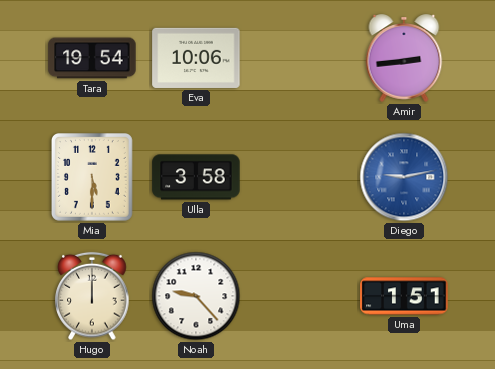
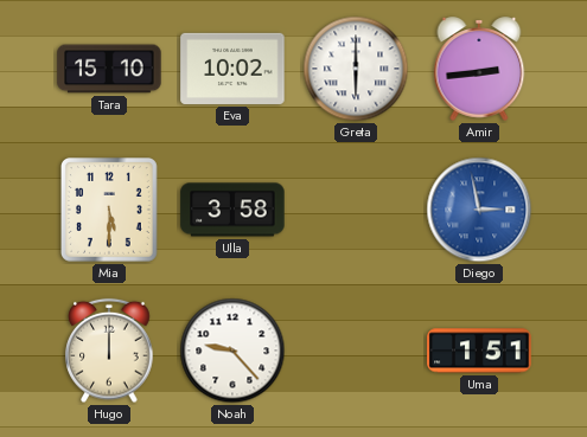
Tara: 19:54 -> 15:10
Eva: 10:06 -> 10:02
Greta: none -> 6:00
Diego: 9:13 -> 2:58
